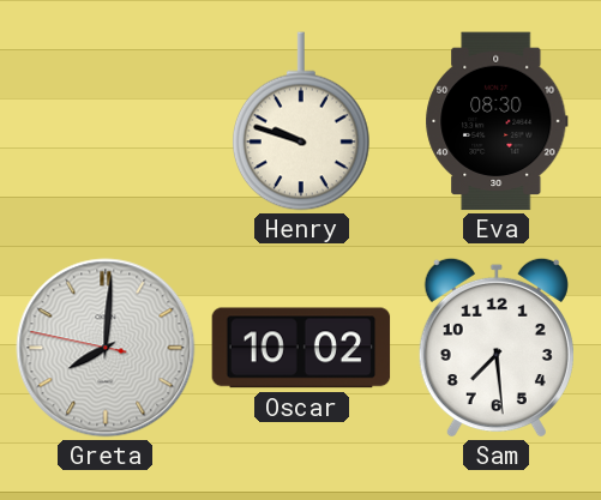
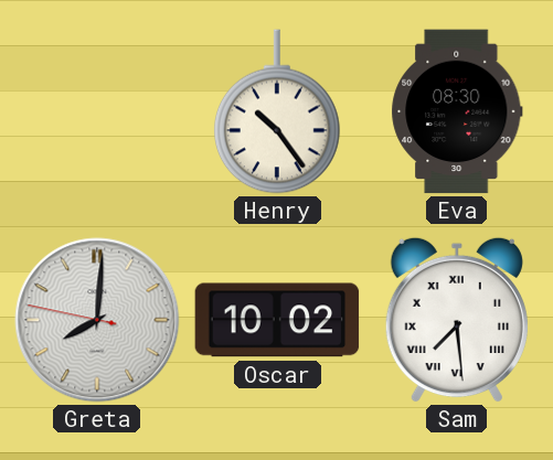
Henry: 9:48 -> 10:24
Sam numerals: Arabic -> Roman
